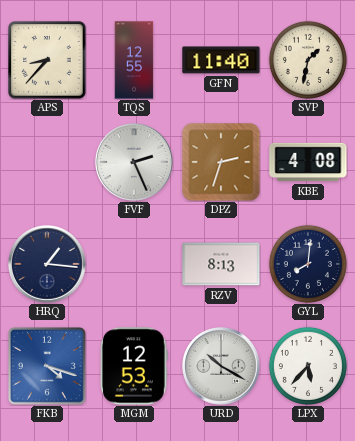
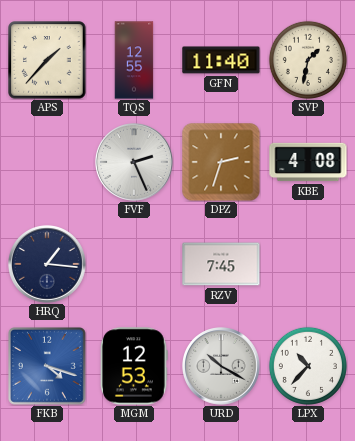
APS: 8:37 -> 1:37
RZV: 8:13 -> 7:45
GYL: 8:01 -> none
LPX: 5:37 -> 10:37
